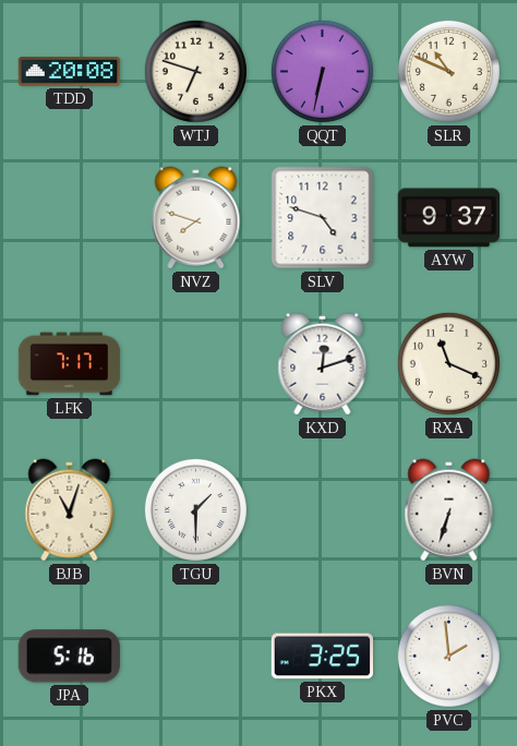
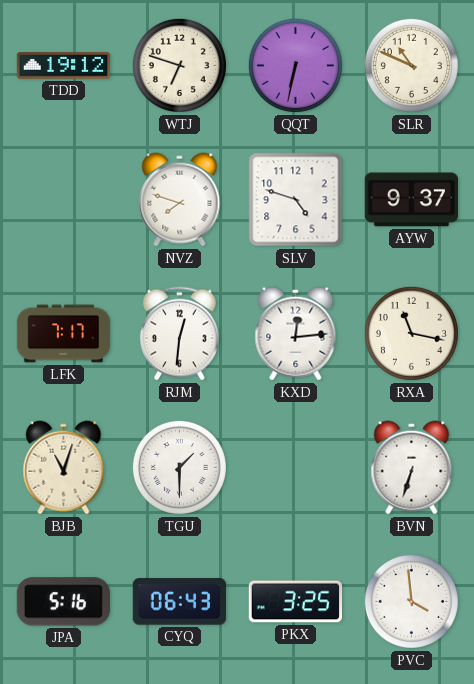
TDD: 20:08 -> 19:12
RJM: none -> 12:31
KXD: 12:12 -> 12:14
RXA: 11:19 -> 11:17
CYQ: none -> 06:43
PVC: 1:59 -> 3:59
